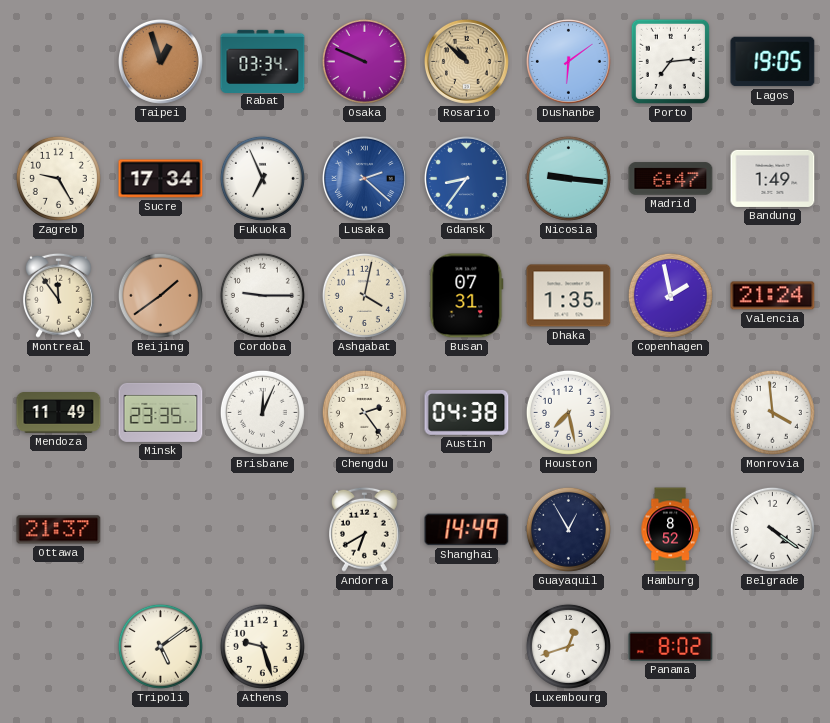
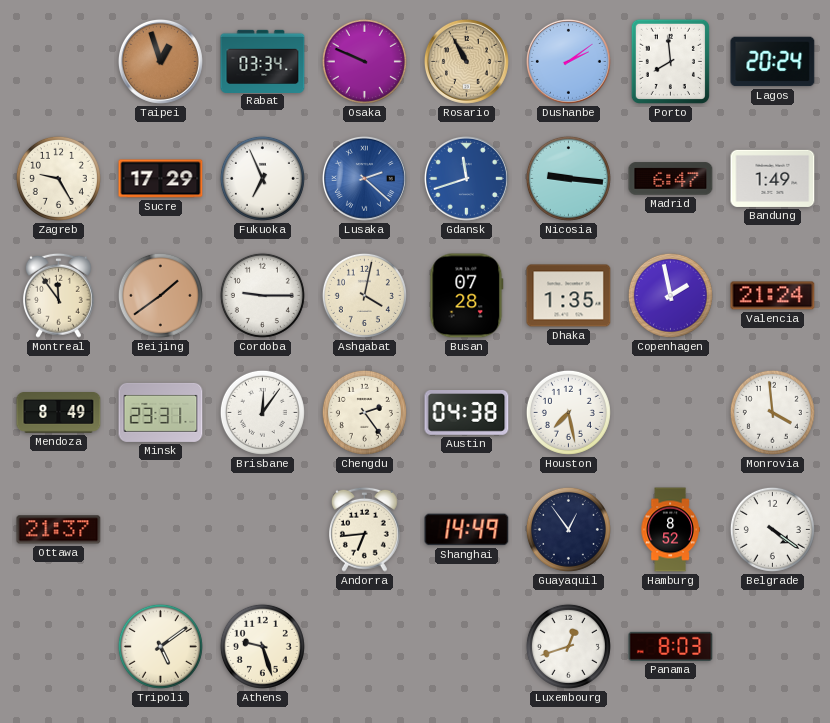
Rosario: 10:52 -> 10:55
Dushanbe: 6:09 -> 2:09
Porto: 7:14 -> 7:59
Lagos: 19:05 -> 20:24
Sucre: 17:34 -> 17:29
Gdansk: 8:36 -> 11:42
Busan: 07:31 -> 07:28
Mendoza: 11:49 -> 8:49
Minsk: 23:35 -> 23:31
Brisbane: 12:04 -> 12:06
Andorra: 6:40 -> 6:44
Guayaquil: 12:55 -> 12:54
Panama: 8:02 -> 8:03
